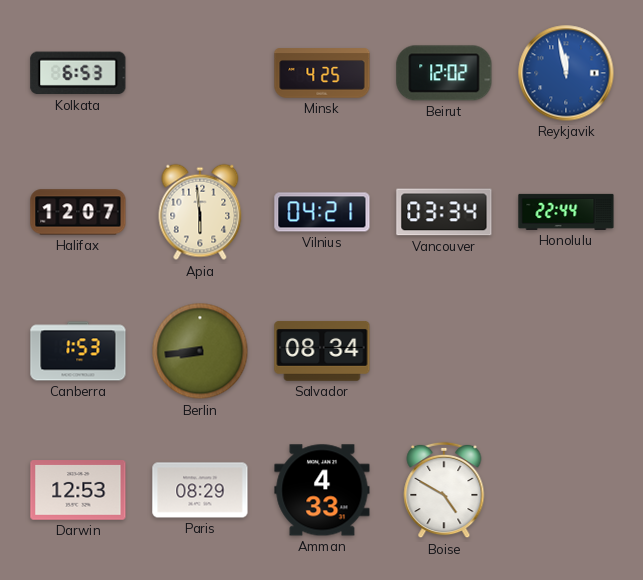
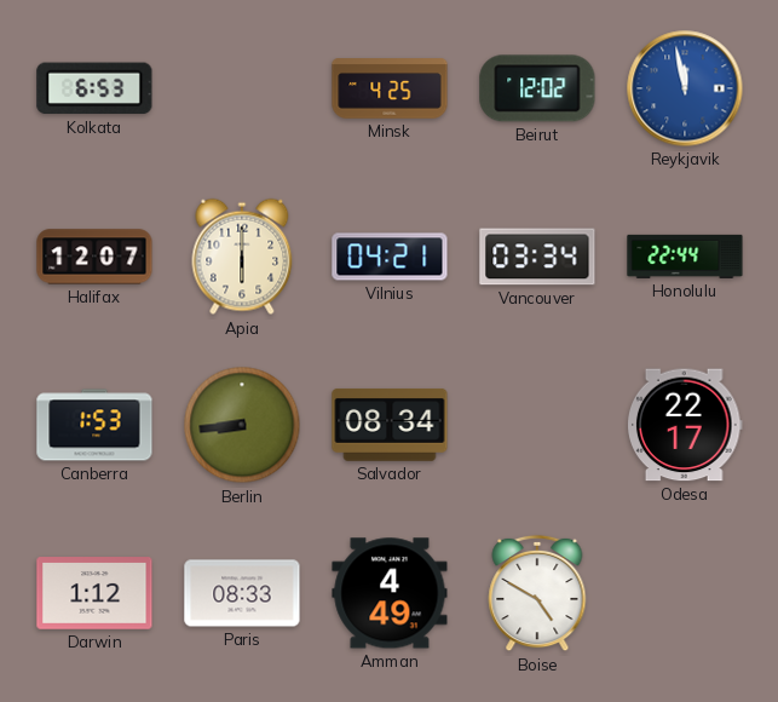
Apia: 5:59 -> 6:00
Odesa: none -> 22:17
Darwin: 12:53 -> 1:12
Paris: 08:29 -> 08:33
Amman: 4:33 -> 4:49
